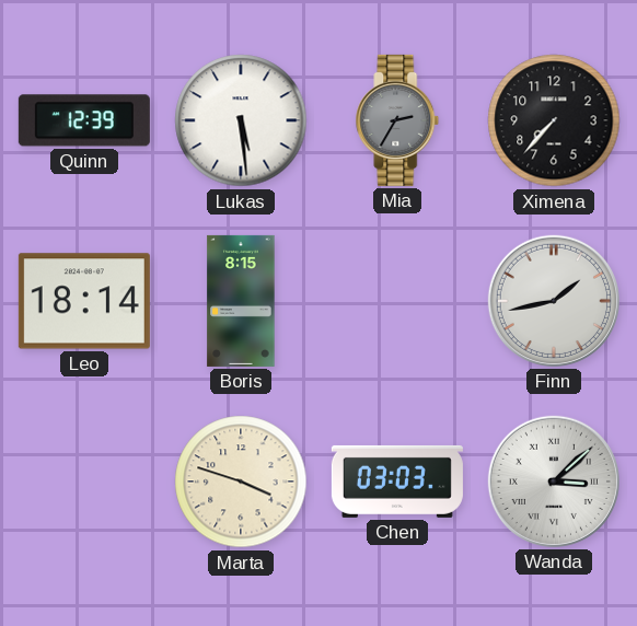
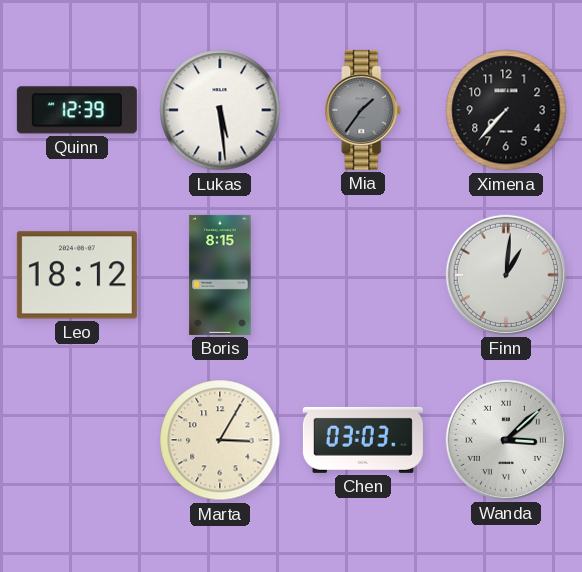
Mia: 2:35 -> 1:36
Leo: 18:14 -> 18:12
Finn: 1:43 -> 1:01
Marta: 3:48 -> 3:05
